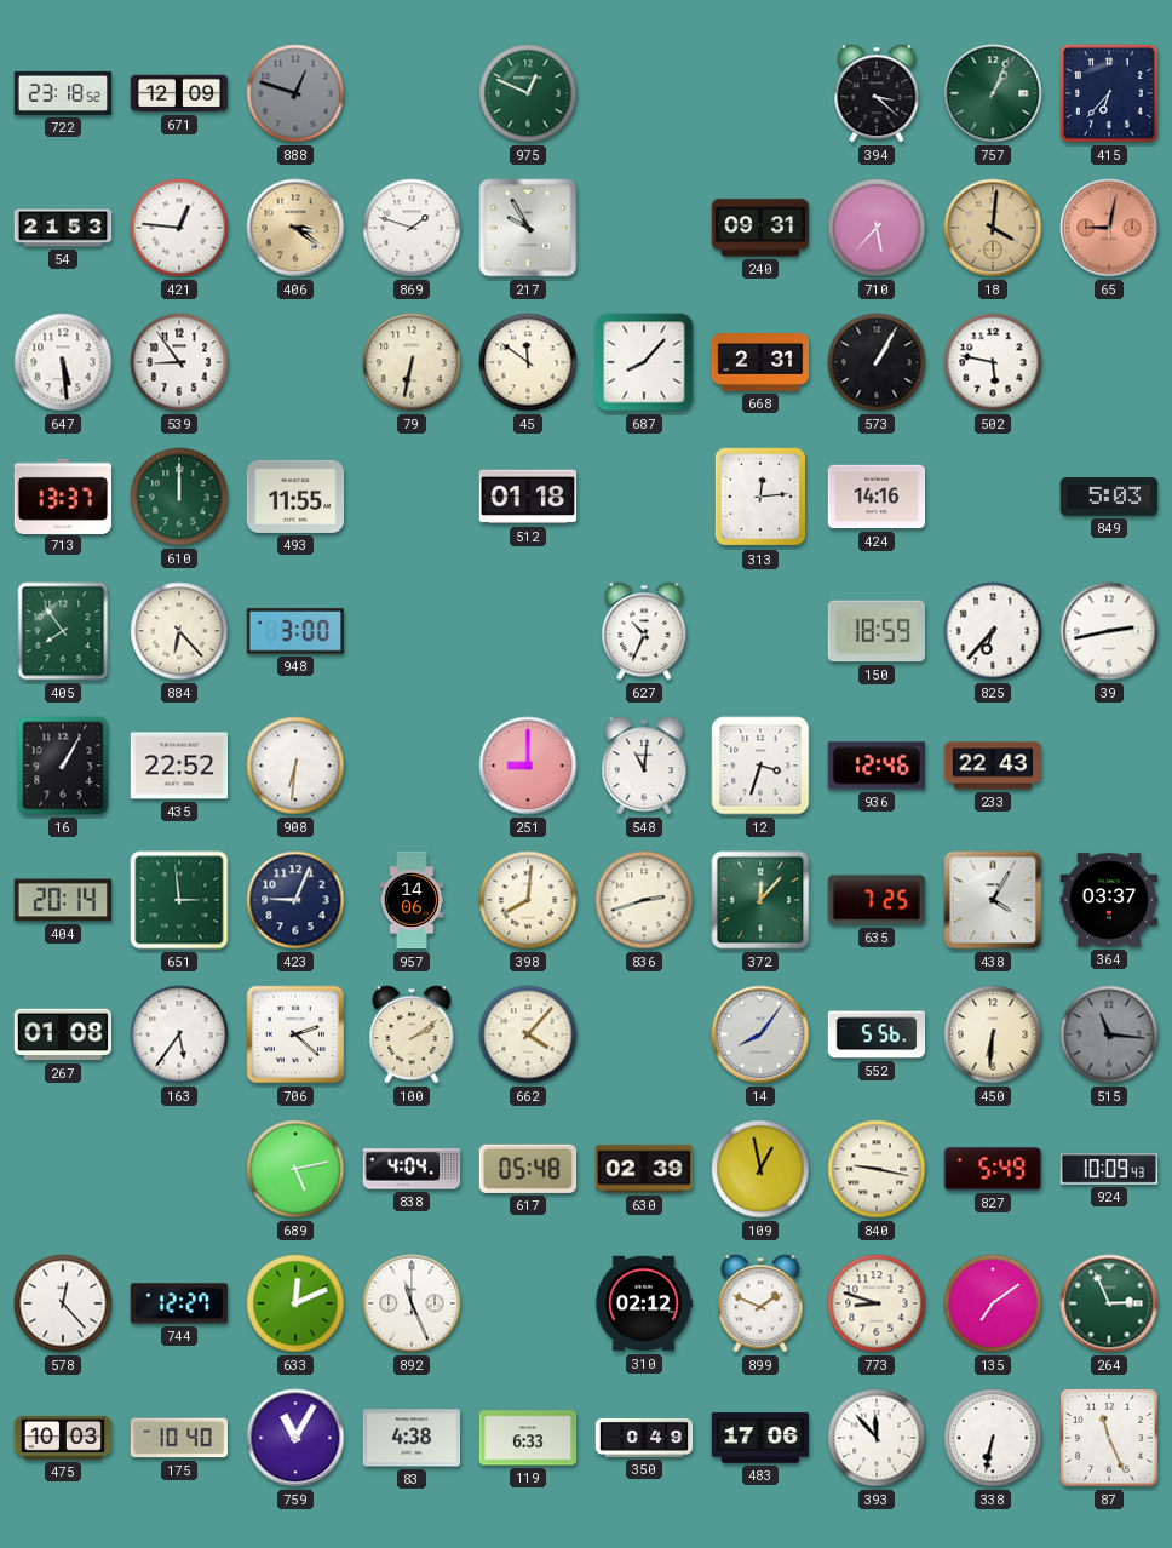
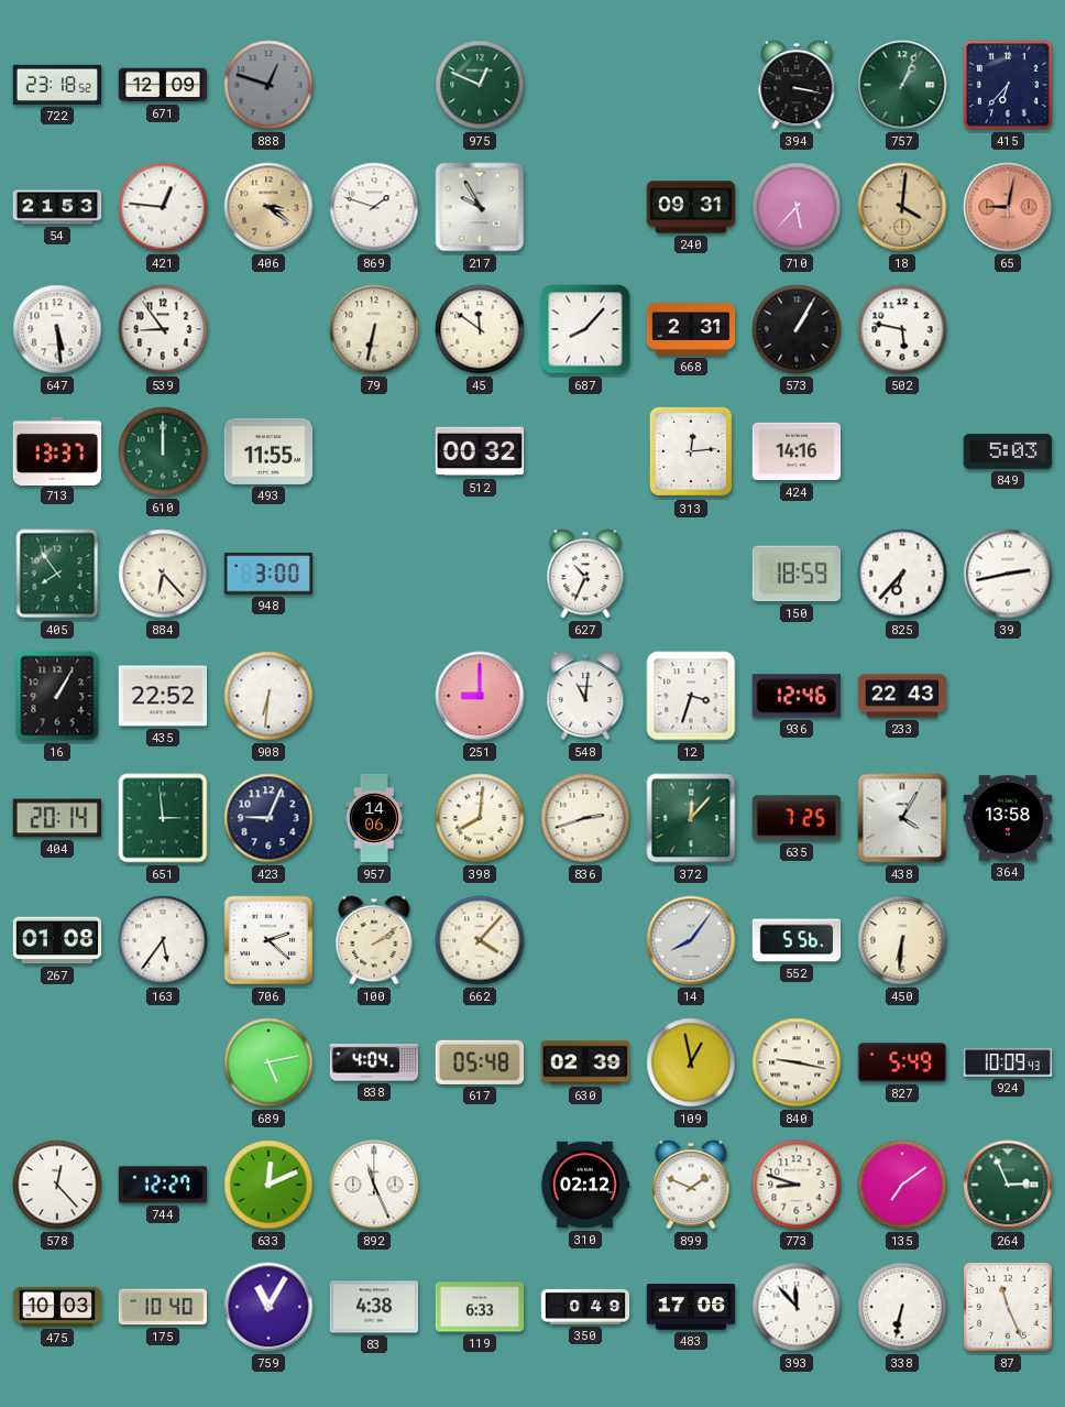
394: 3:22 -> 3:17
512: 01:18 -> 00:32
364: 03:37 -> 13:58
515: 11:16 -> none
